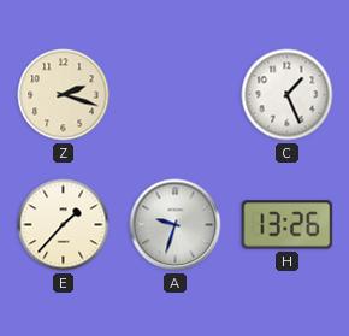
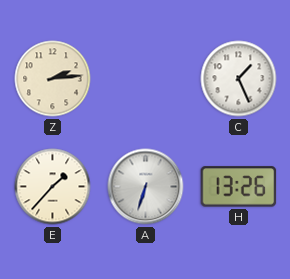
Z: 2:18 -> 2:14
A: 9:33 -> 6:33
